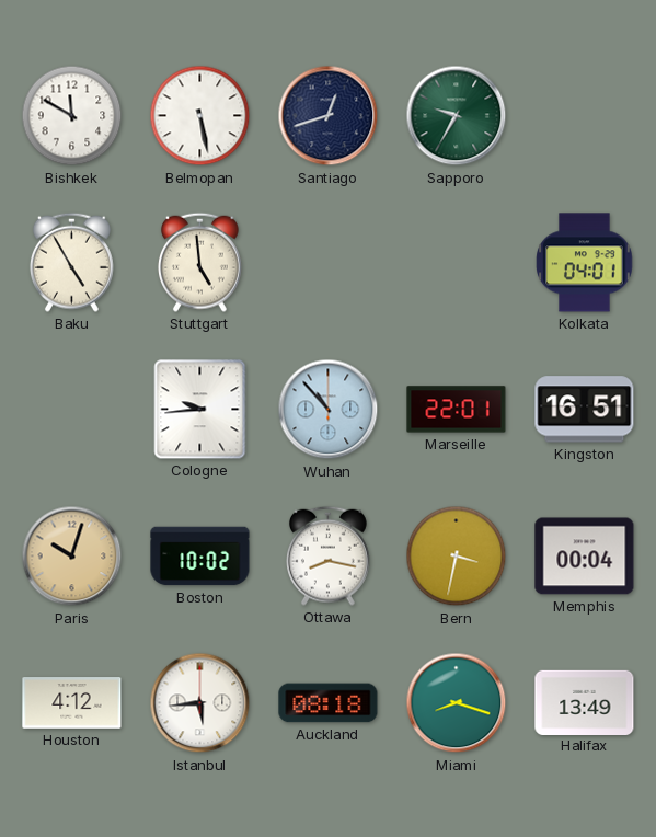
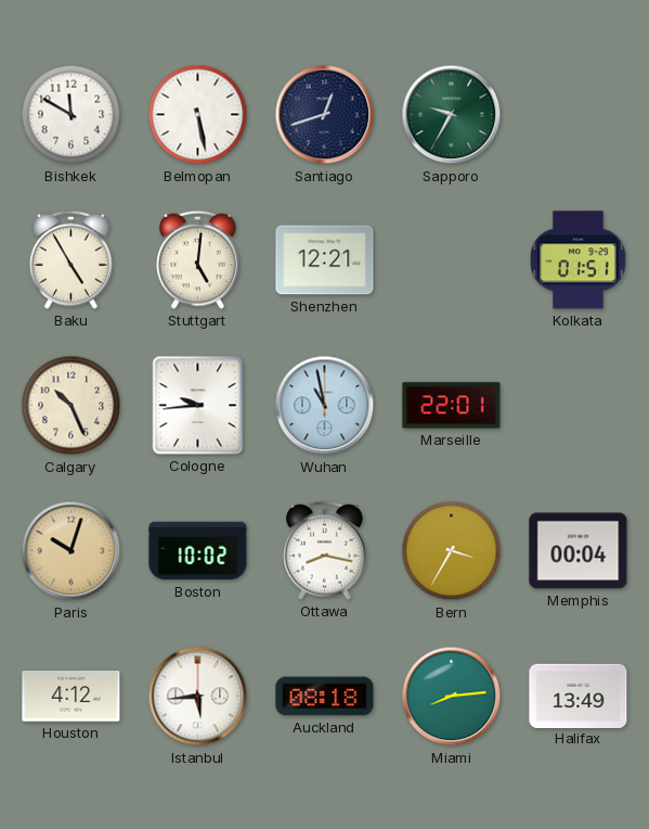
Stuttgart: 4:59 -> 5:01
Shenzhen: none -> 12:21
Kolkata: 04:01 -> 01:51
Calgary: none -> 10:26
Wuhan: 10:53 -> 10:58
Kingston: 16:51 -> none
Bern: 3:32 -> 3:35
Miami: 8:18 -> 8:14
